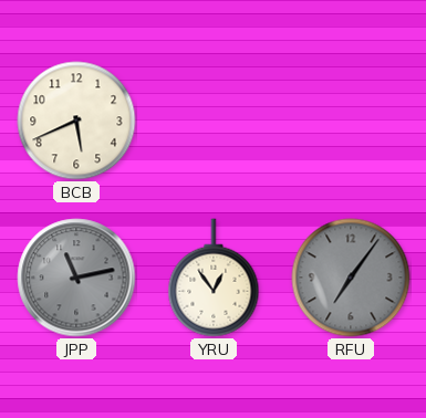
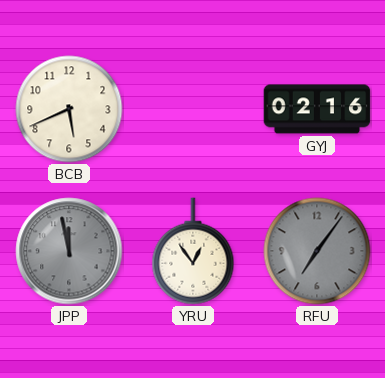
GYJ: none -> 02:16
JPP: 11:13 -> 11:58
